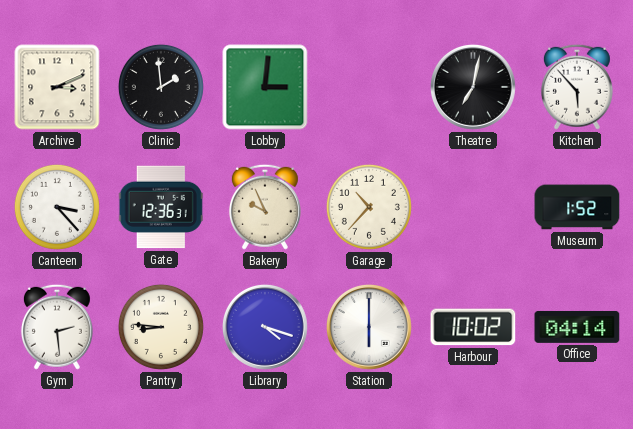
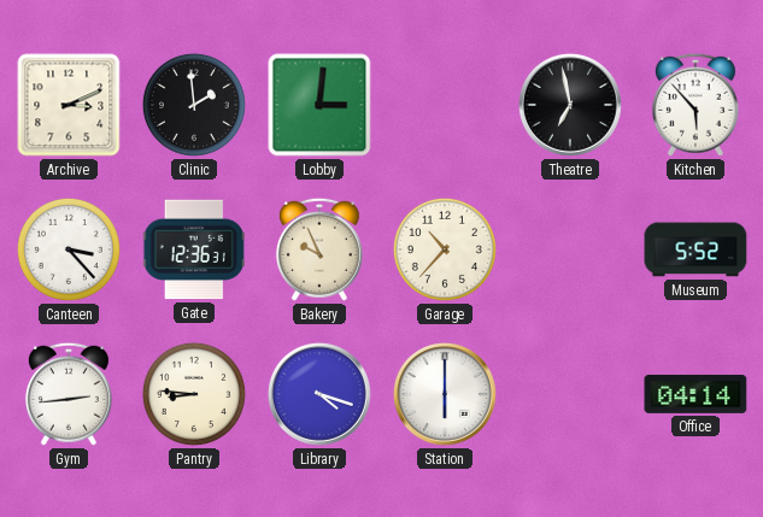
Theatre: 7:02 -> 6:58
Museum: 1:52 -> 5:52
Gym: 2:29 -> 2:44
Harbour: 10:02 -> none
